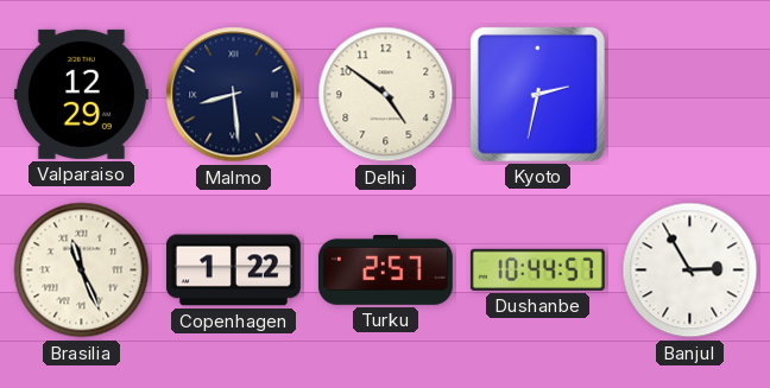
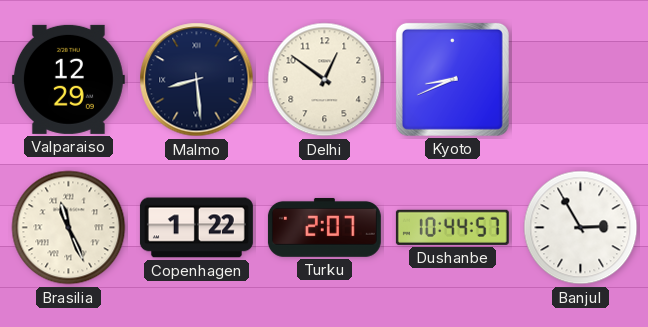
Delhi: 4:51 -> 12:51
Kyoto: 2:32 -> 8:41
Turku: 2:57 -> 2:07
